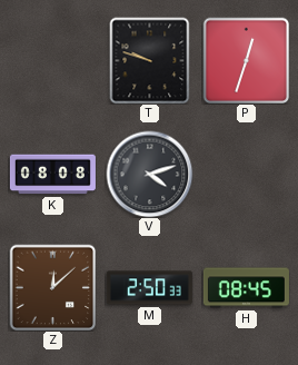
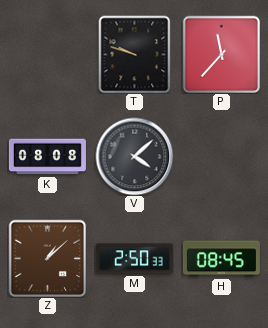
P: 12:33 -> 11:37
V: 4:12 -> 4:08
Z: 12:08 -> 1:08
